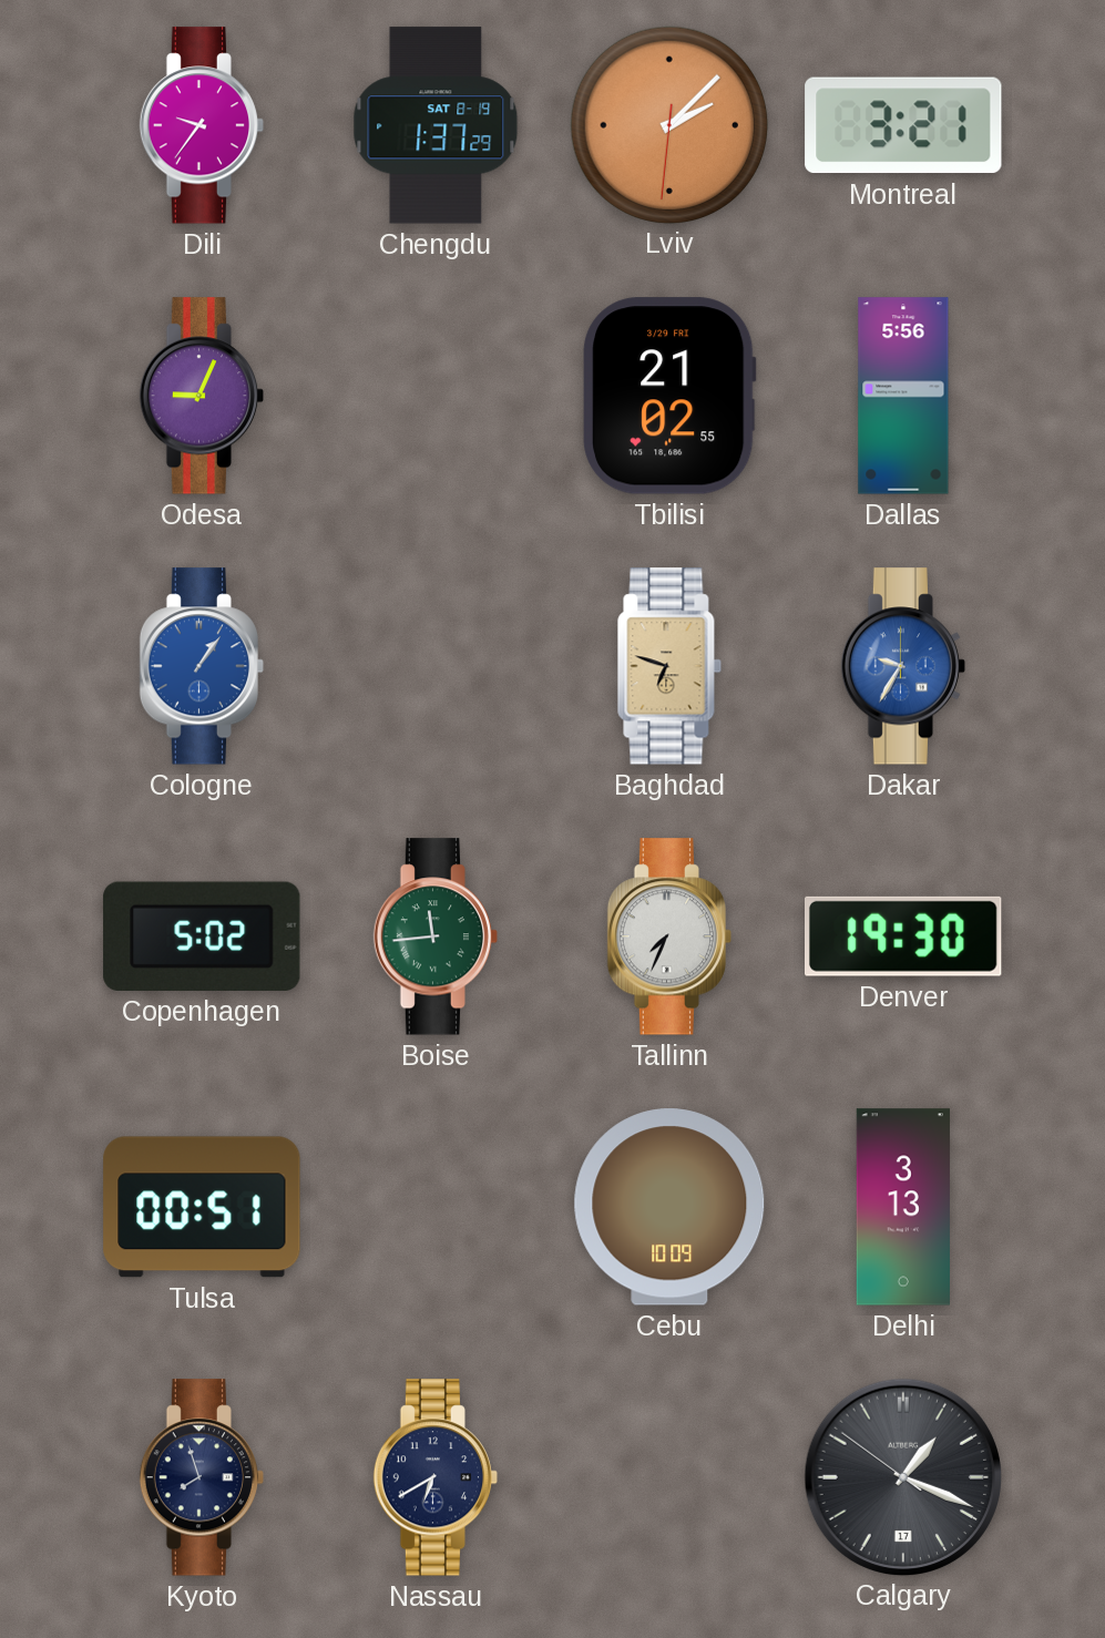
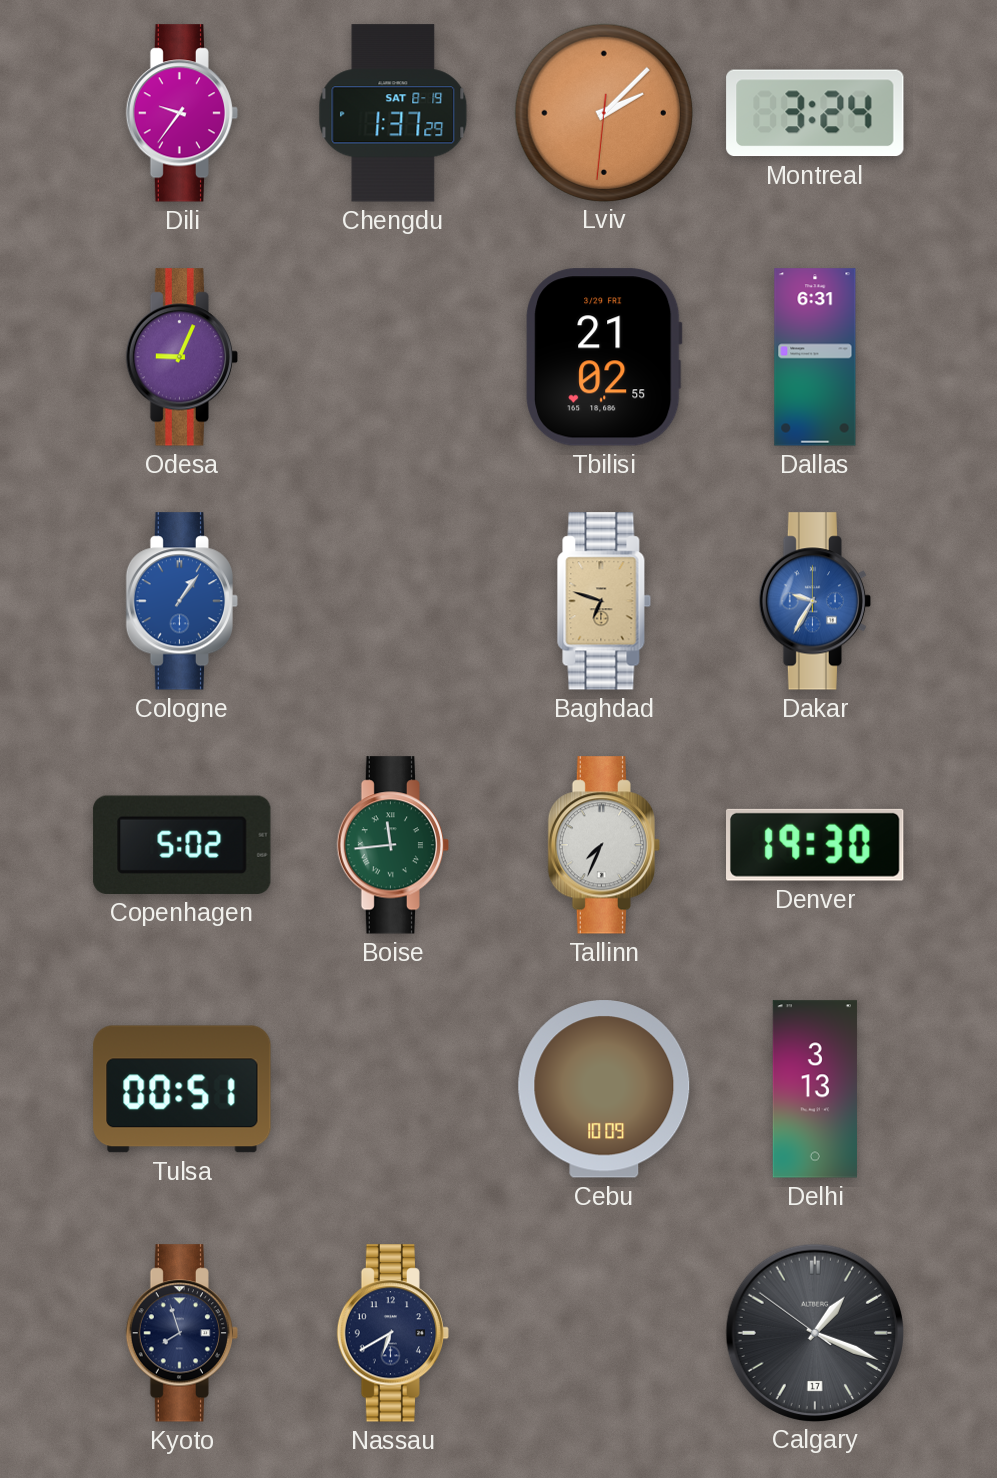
Montreal: 3:21 -> 3:24
Dallas: 5:56 -> 6:31
